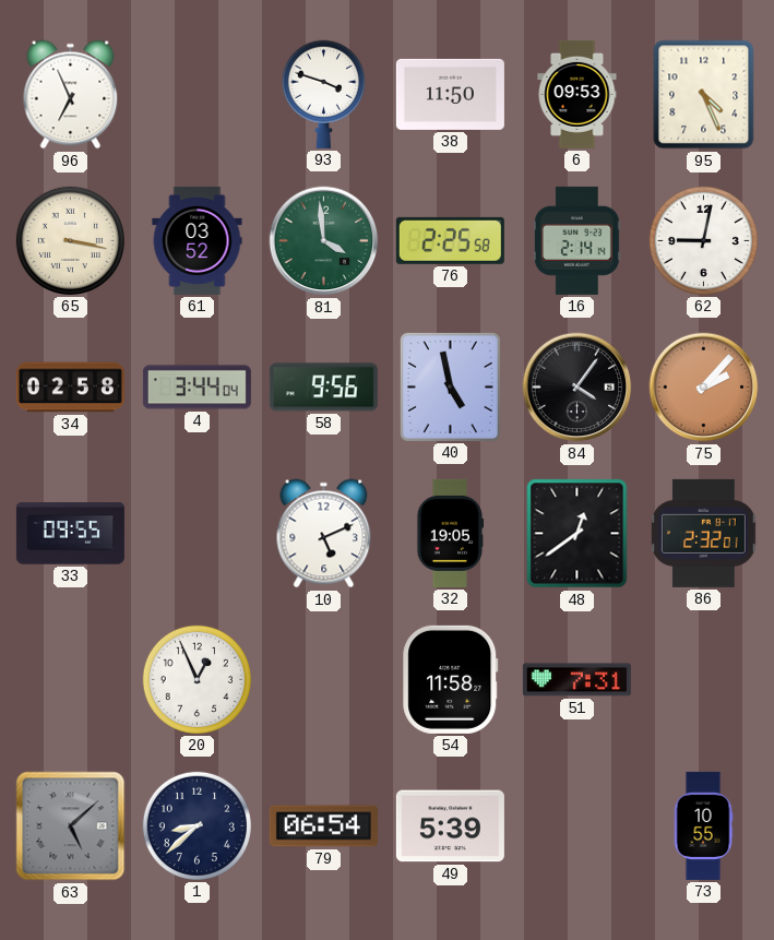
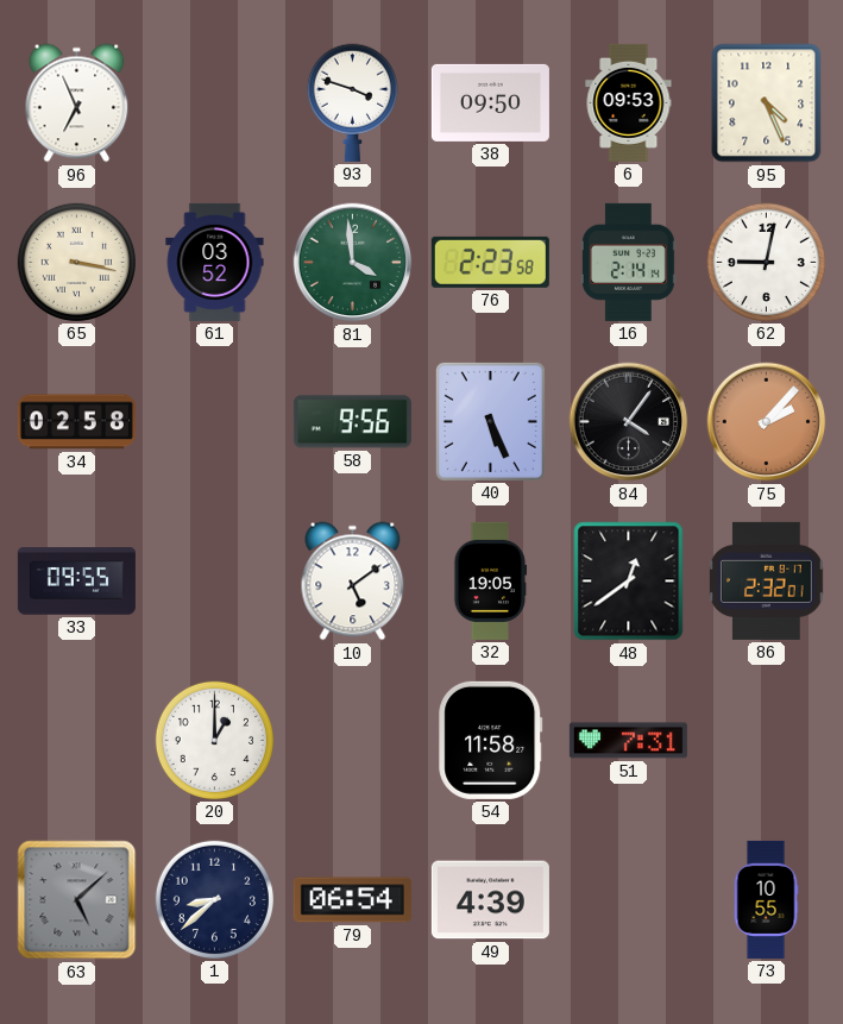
38: 11:50 -> 09:50
76: 2:25 -> 2:23
4: 3:44 -> none
40: 4:58 -> 5:26
10: 5:11 -> 5:09
20: 12:56 -> 1:00
49: 5:39 -> 4:39
